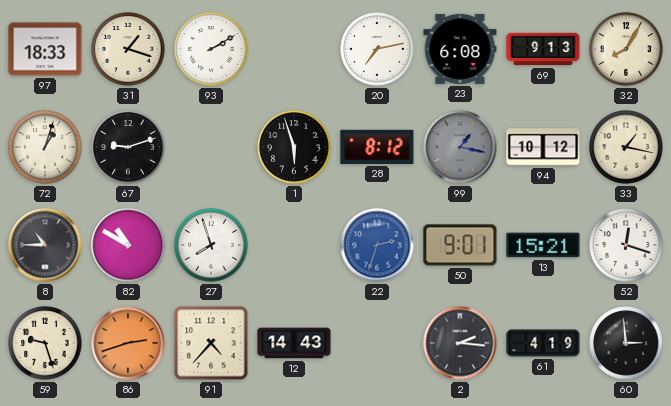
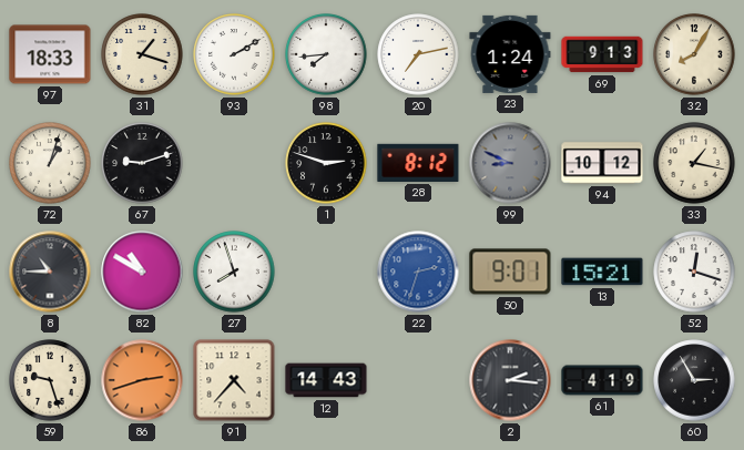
98: none -> 7:44
23: 6:08 -> 1:24
1: 5:57 -> 2:48
99: 1:17 -> 8:49
60: 2:59 -> 2:55
